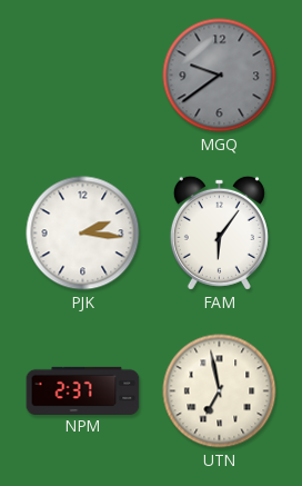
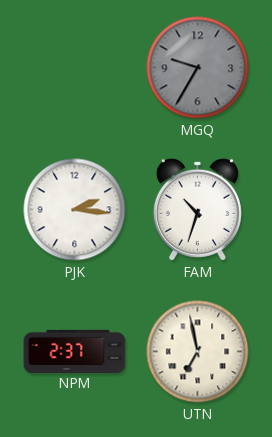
MGQ: 9:39 -> 9:35
FAM: 6:06 -> 10:33
